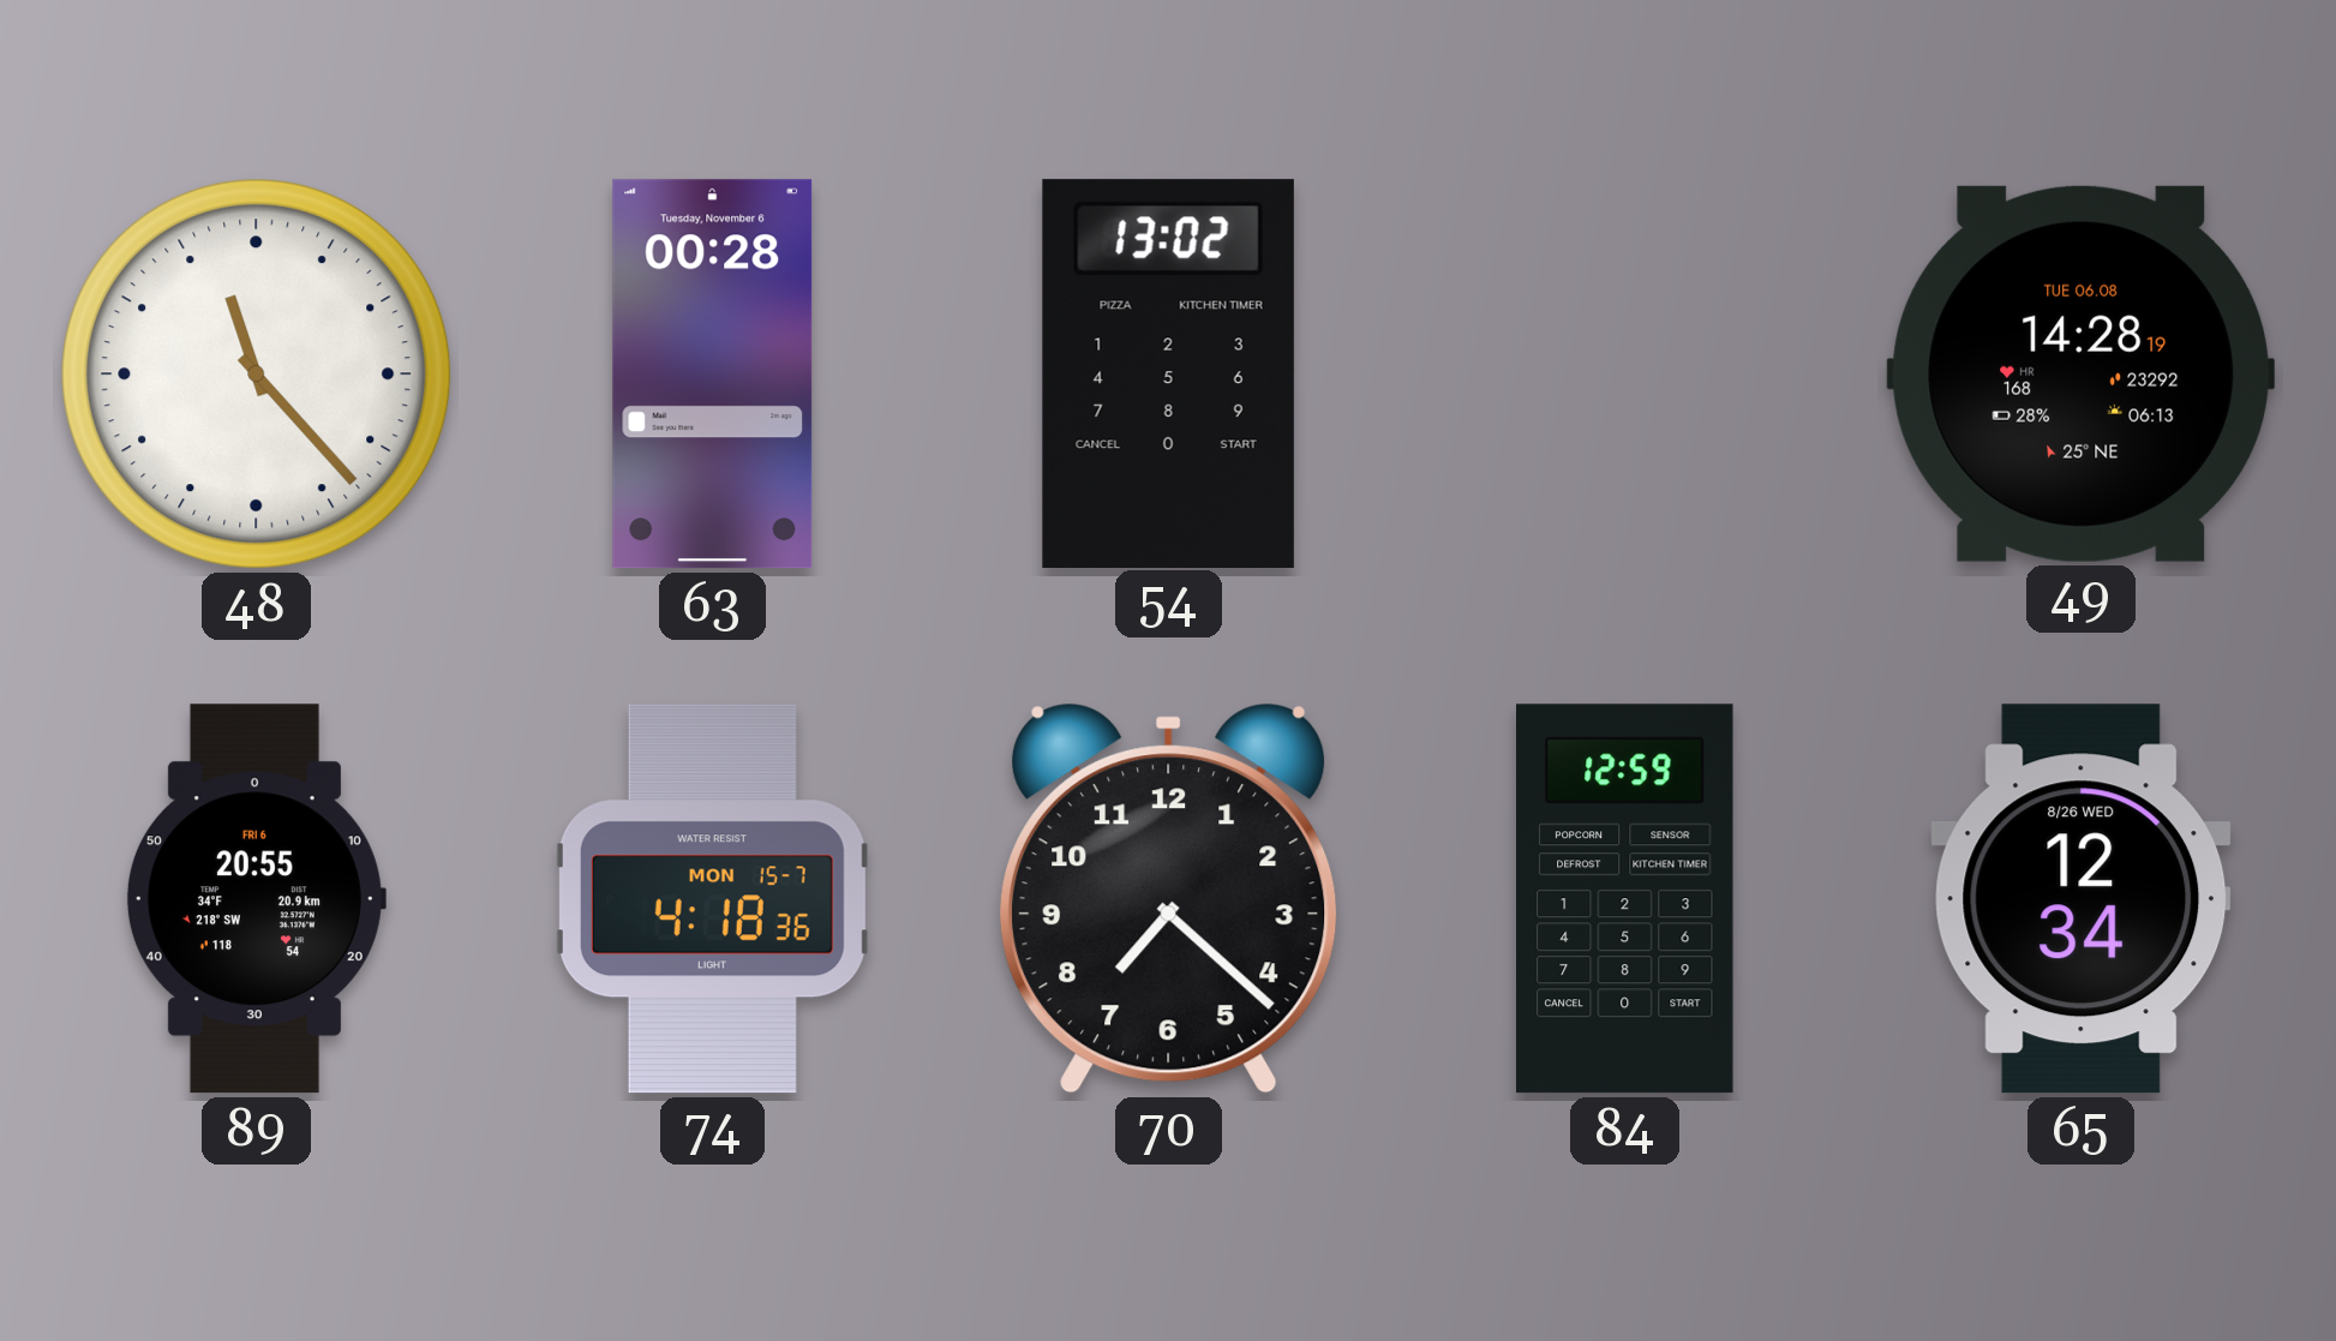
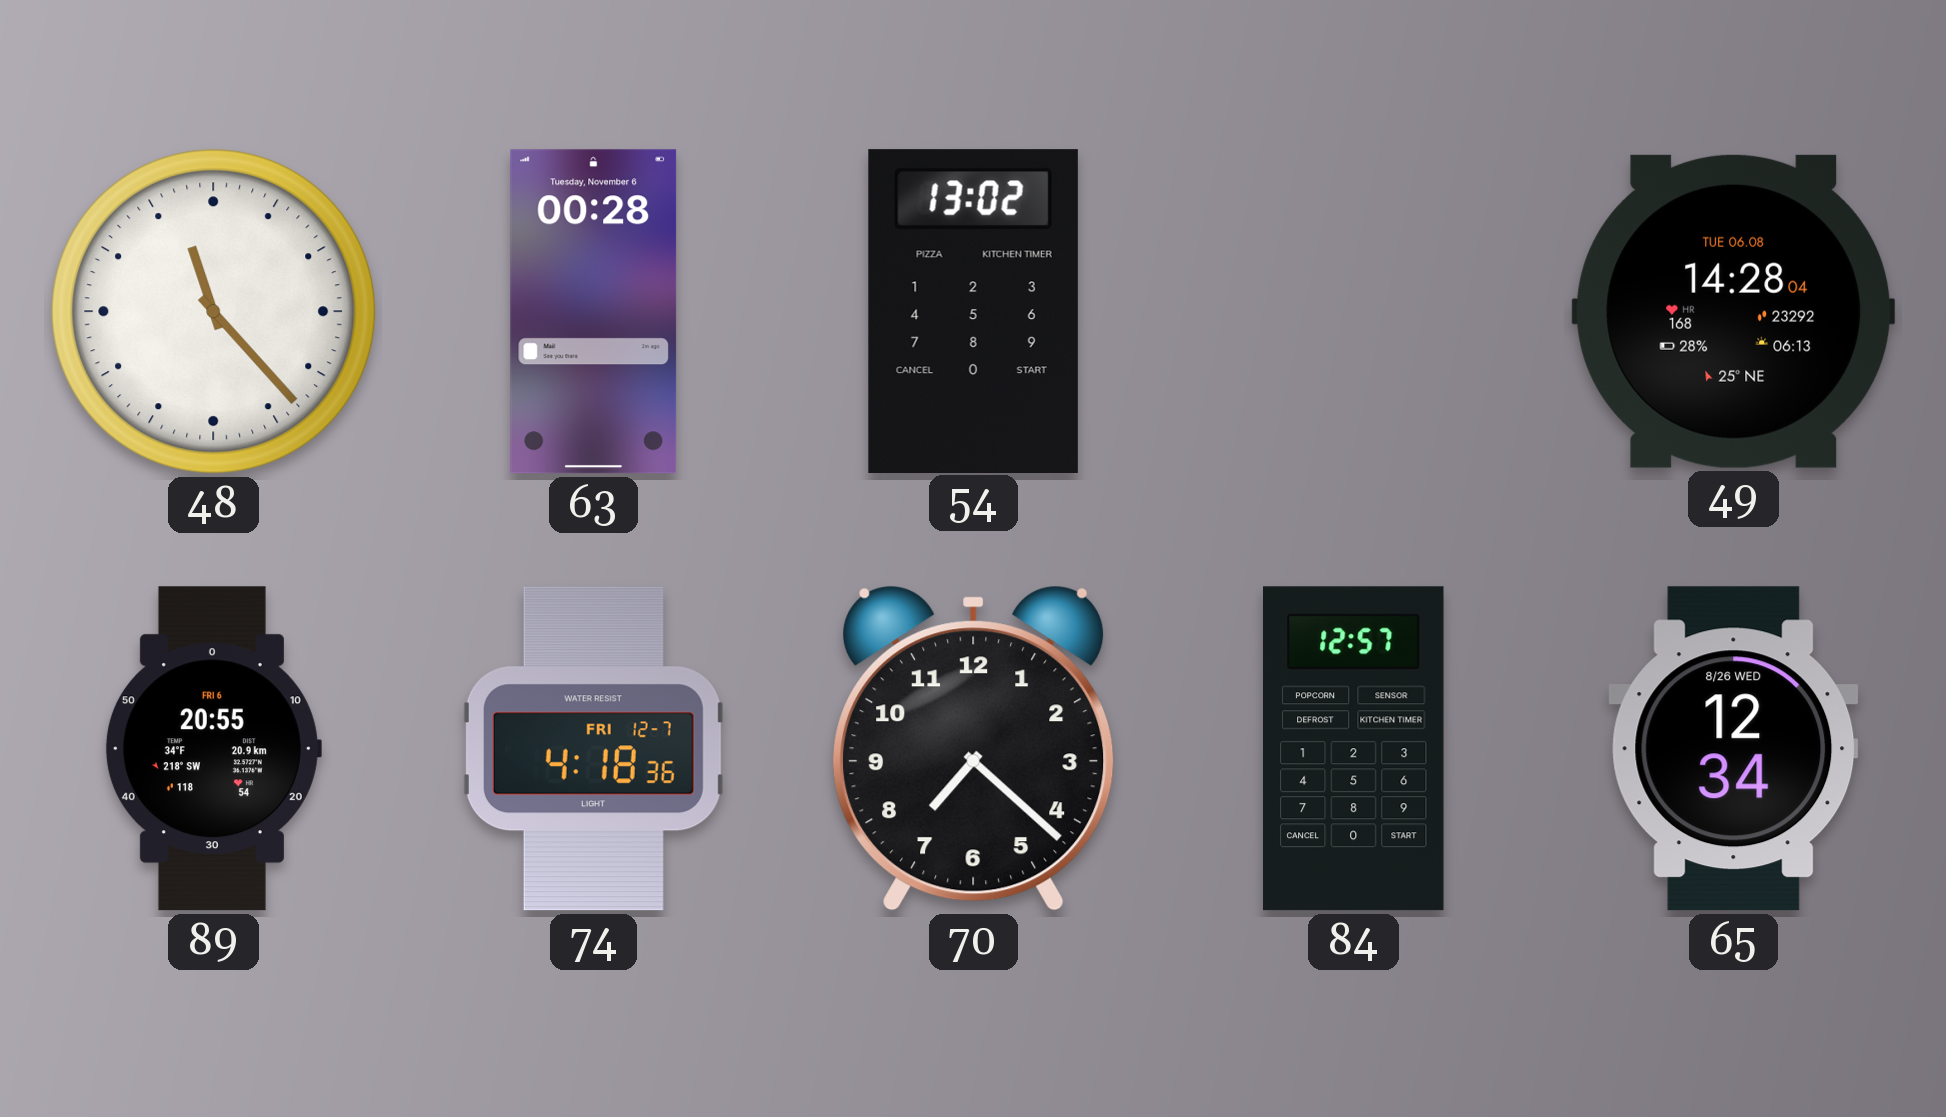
49: 14:28:19 -> 14:28:04
74 date: MON 15-7 -> FRI 12-7
84: 12:59 -> 12:57
